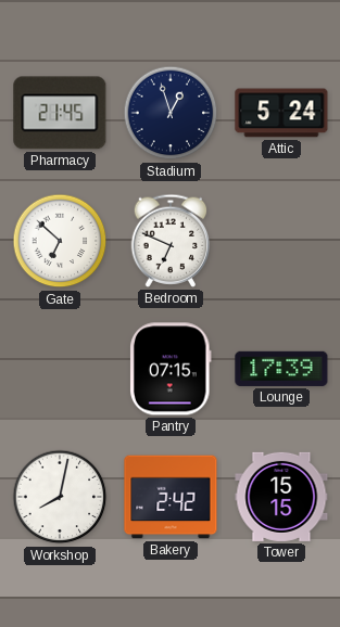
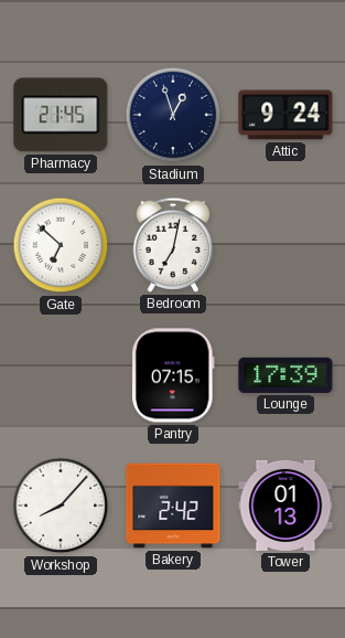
Attic: 5:24 -> 9:24
Bedroom: 6:49 -> 7:02
Workshop: 8:02 -> 8:07
Tower: 15:15 -> 01:13
